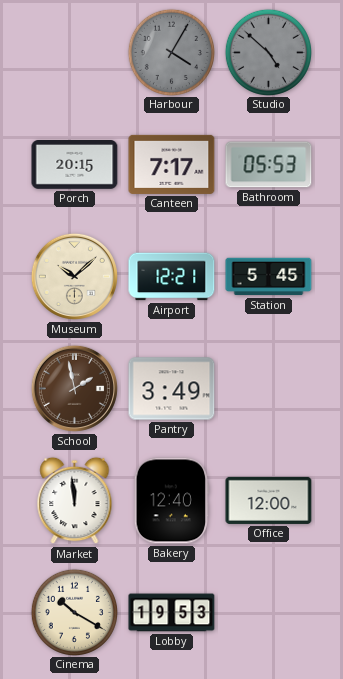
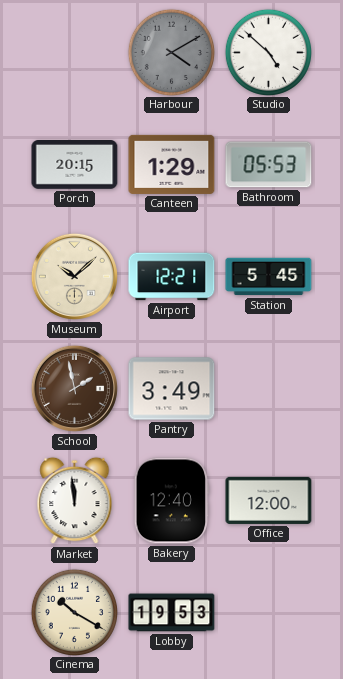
Harbour: 4:05 -> 4:10
Studio dial: grey -> white
Canteen: 7:17 -> 1:29
